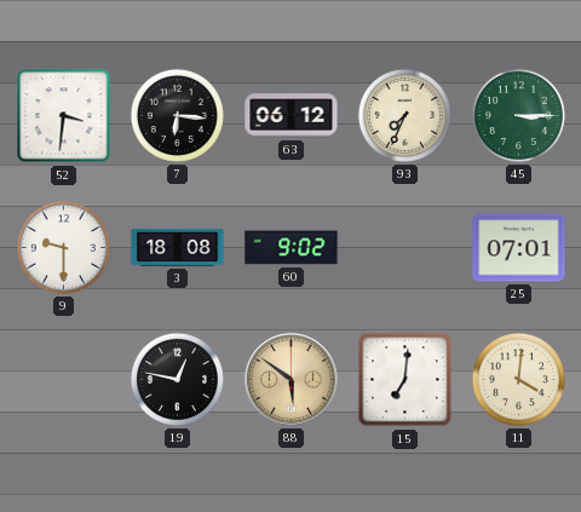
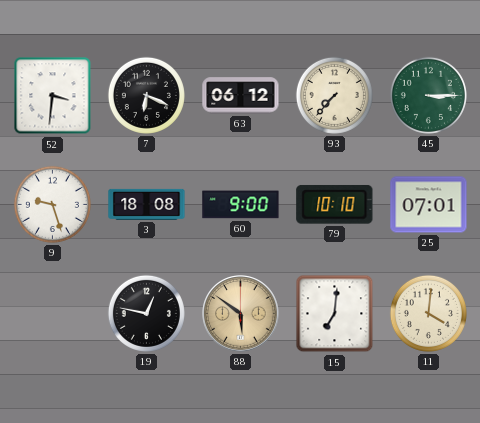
7: 6:16 -> 6:19
93: 7:34 -> 7:37
9: 9:30 -> 9:27
60: 9:02 -> 9:00
79: none -> 10:10
